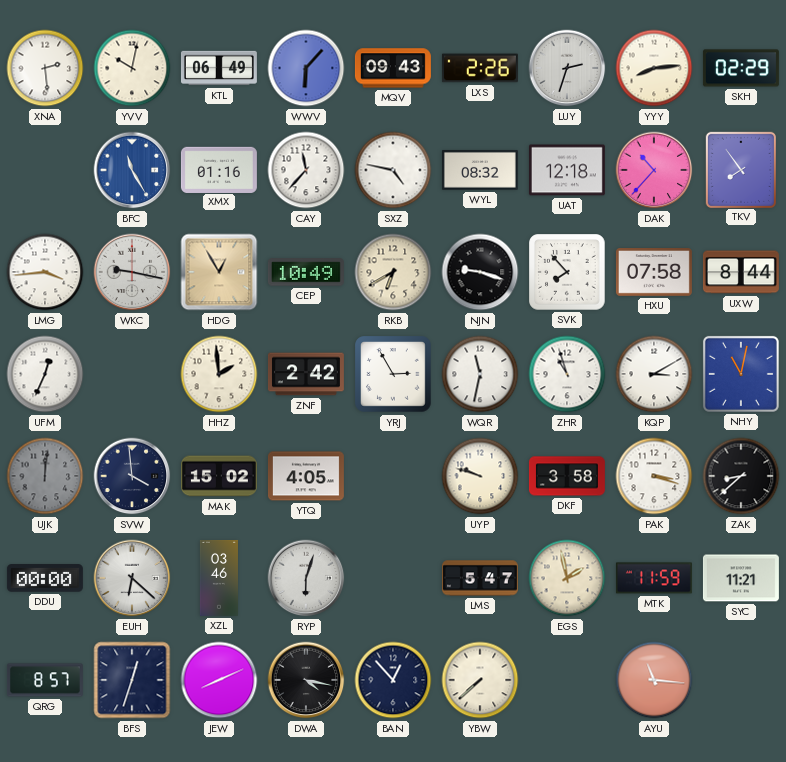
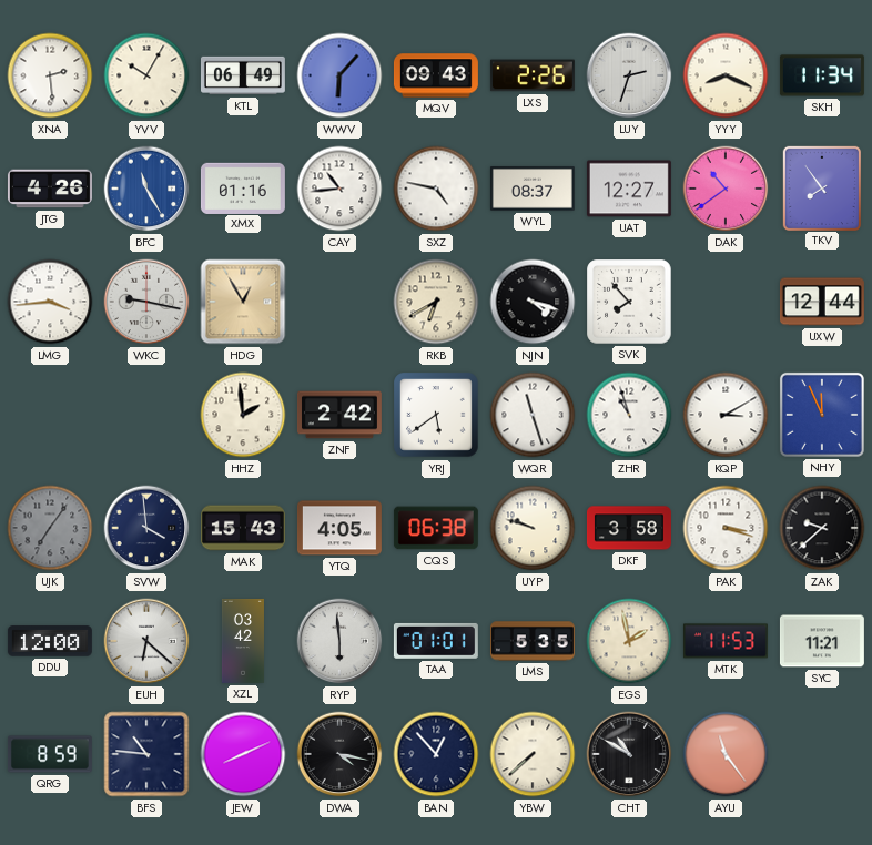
YVV: 10:02 -> 10:05
YYY: 8:14 -> 8:19
SKH: 02:29 -> 11:34
JTG: none -> 4:26
CAY: 11:37 -> 10:44
WYL: 08:32 -> 08:37
UAT: 12:18 -> 12:27
DAK: 10:37 -> 10:39
CEP: 10:49 -> none
NJN: 9:18 -> 4:18
HXU: 07:58 -> none
UXW: 8:44 -> 12:44
UFM: 12:34 -> none
YRJ: 2:55 -> 5:39
WQR: 11:32 -> 11:27
NHY: 11:02 -> 11:56
UJK: 12:01 -> 7:06
MAK: 15:02 -> 15:43
CQS: none -> 06:38
ZAK: 8:38 -> 9:38
DDU: 00:00 -> 12:00
XZL: 03:46 -> 03:42
RYP: 6:03 -> 5:59
TAA: none -> 01:01
LMS: 5:47 -> 5:35
MTK: 11:59 -> 11:53
QRG: 8:57 -> 8:59
BFS: 12:33 -> 10:46
CHT: none -> 10:50
AYU: 11:16 -> 11:24
